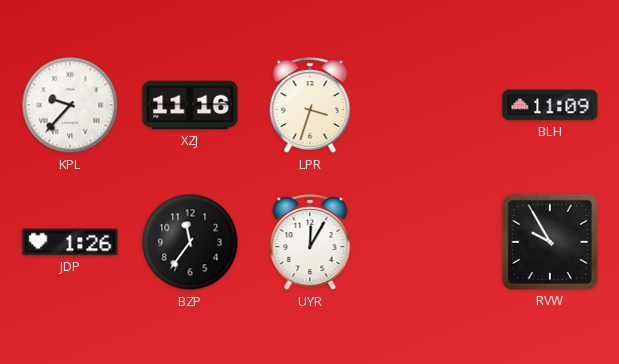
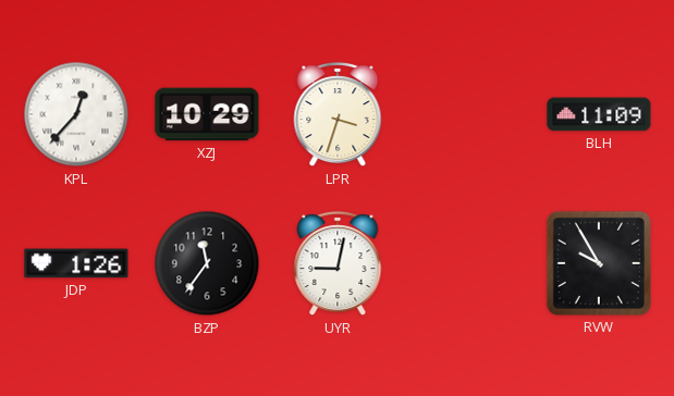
KPL: 9:37 -> 12:37
XZJ: 11:16 -> 10:29
UYR: 12:05 -> 9:02
